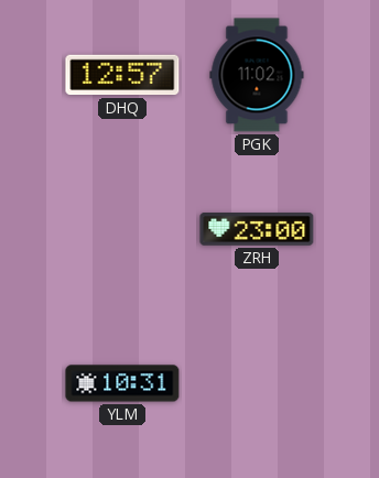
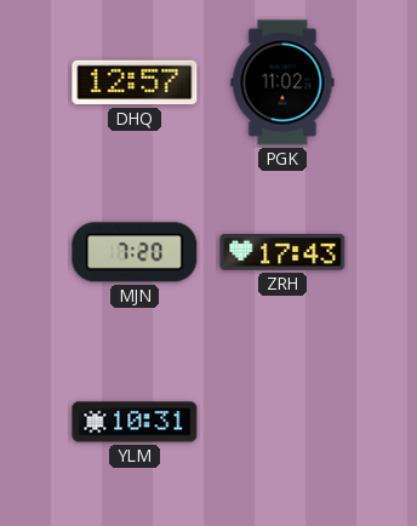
MJN: none -> 7:20
ZRH: 23:00 -> 17:43
